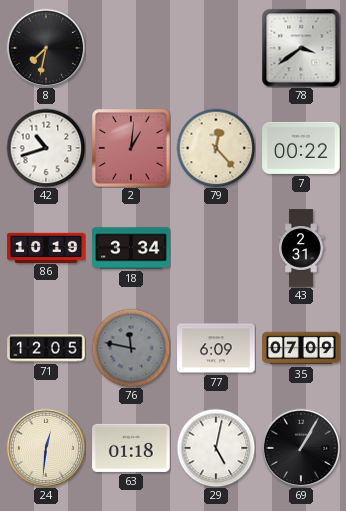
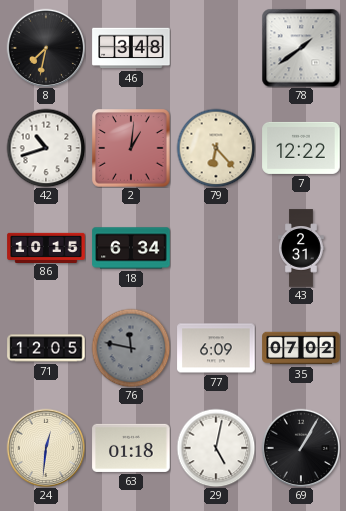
46: none -> 3:48
78: 3:39 -> 1:39
79: 12:23 -> 6:23
7: 00:22 -> 12:22
86: 10:19 -> 10:15
18: 3:34 -> 6:34
35: 07:09 -> 07:02
